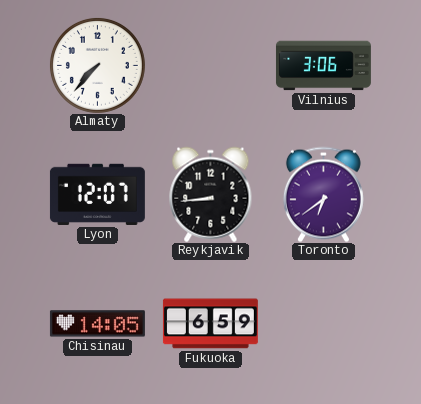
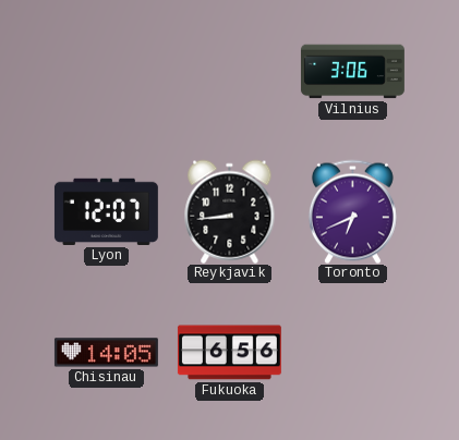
Almaty: 7:37 -> none
Toronto: 6:39 -> 6:41
Fukuoka: 6:59 -> 6:56
